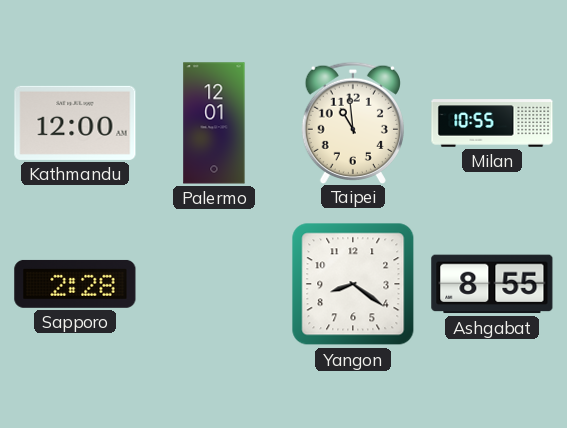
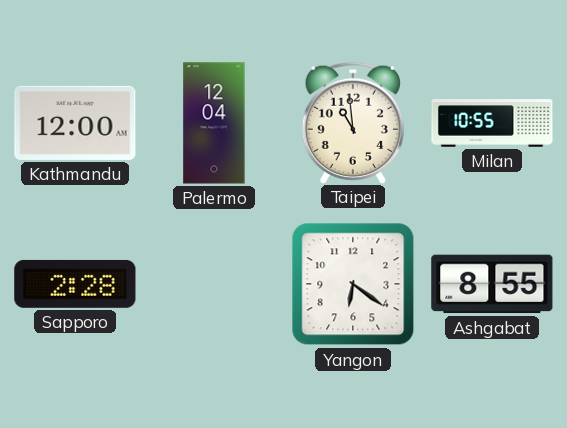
Palermo: 12:01 -> 12:04
Yangon: 8:21 -> 6:21
